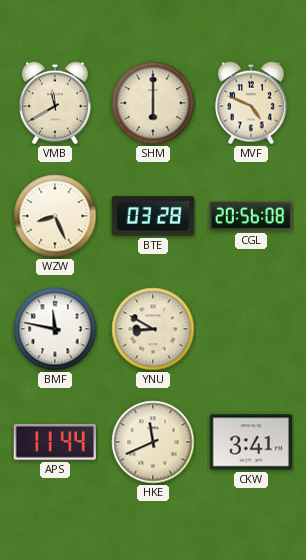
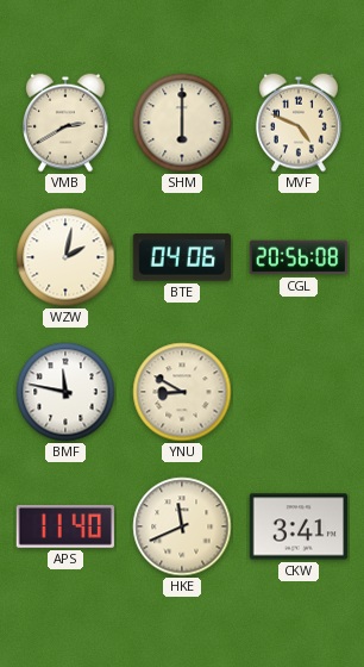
VMB: 11:40 -> 2:40
WZW: 8:26 -> 2:02
BTE: 03:28 -> 04:06
APS: 11:44 -> 11:40
